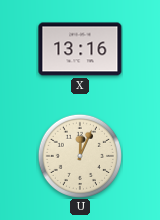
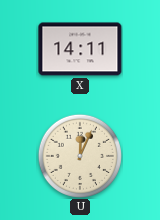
X: 13:16 -> 14:11
